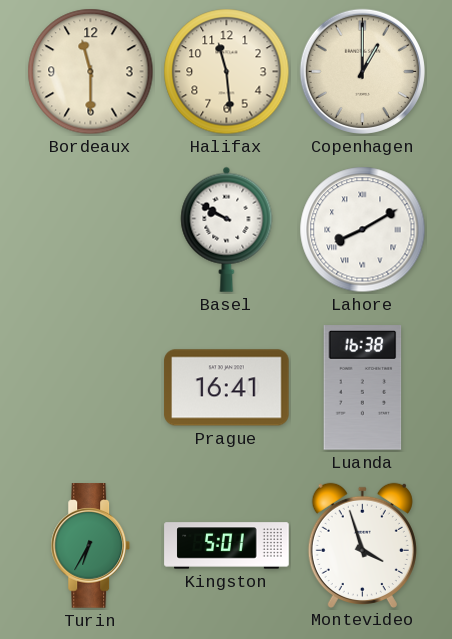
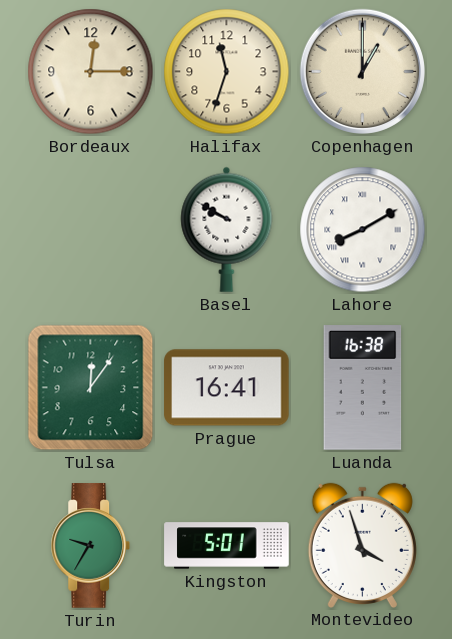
Bordeaux: 11:30 -> 12:15
Halifax: 11:29 -> 11:33
Tulsa: none -> 12:06
Turin: 6:35 -> 9:35
